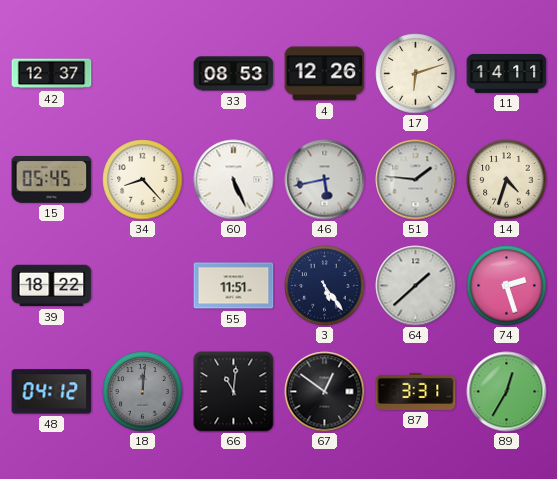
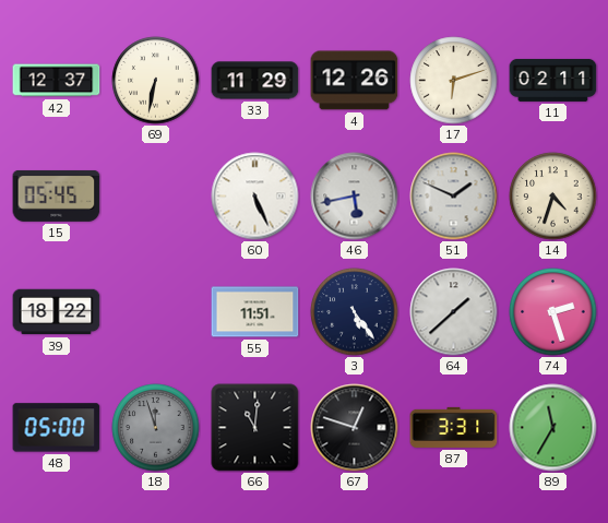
69: none -> 6:32
33: 08:53 -> 11:29
11: 14:11 -> 02:11
34: 8:23 -> none
51: 1:46 -> 1:49
48: 04:12 -> 05:00
18: 12:01 -> 11:57
67: 12:51 -> 12:48
89: 12:35 -> 11:35
